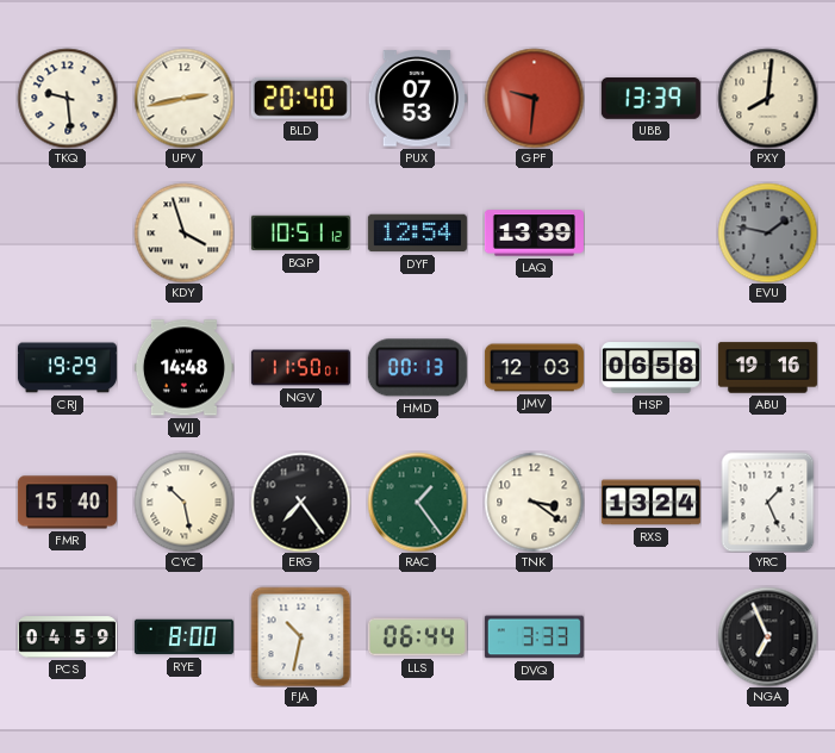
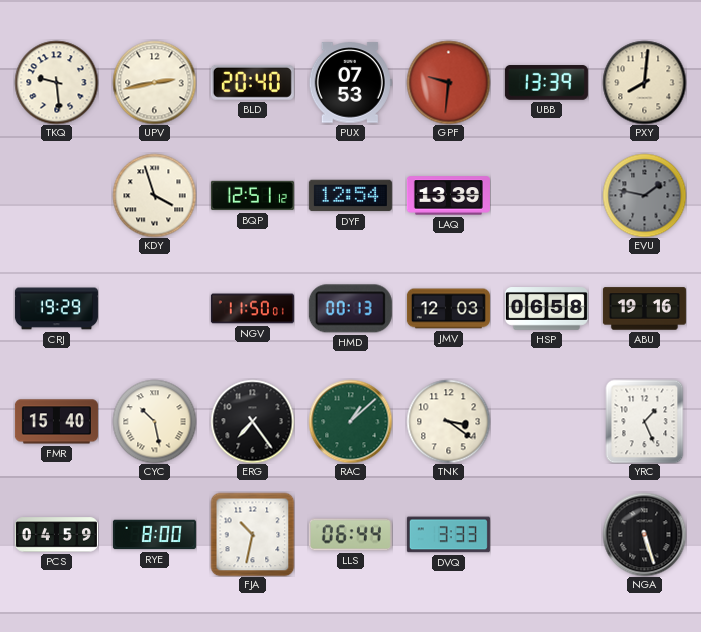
BQP: 10:51 -> 12:51
WJJ: 14:48 -> none
RAC: 1:24 -> 1:08
RXS: 13:24 -> none
NGA: 6:56 -> 5:27
